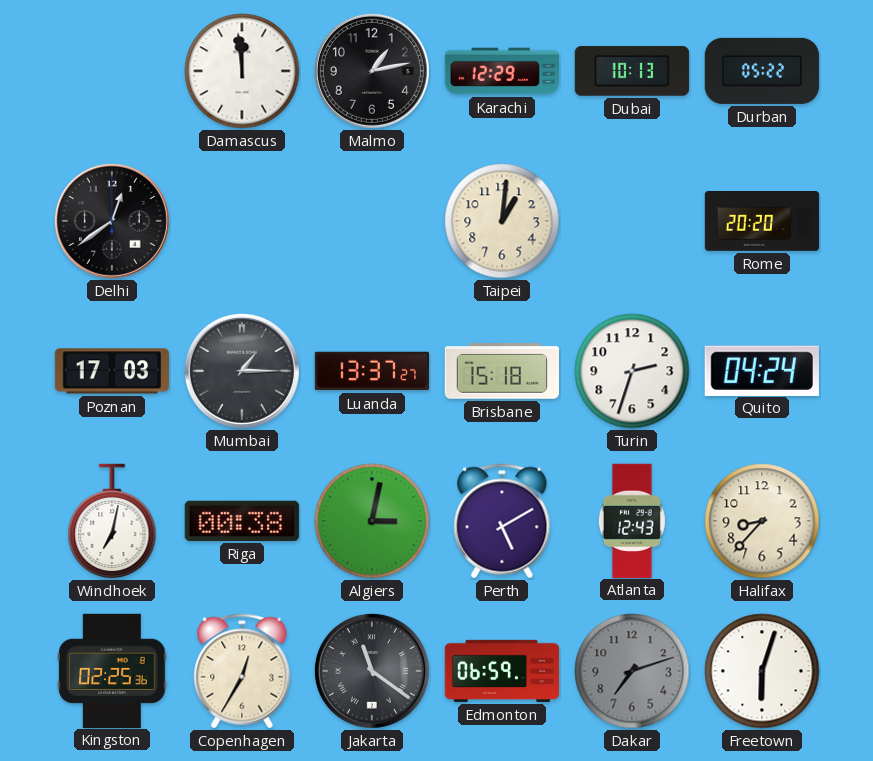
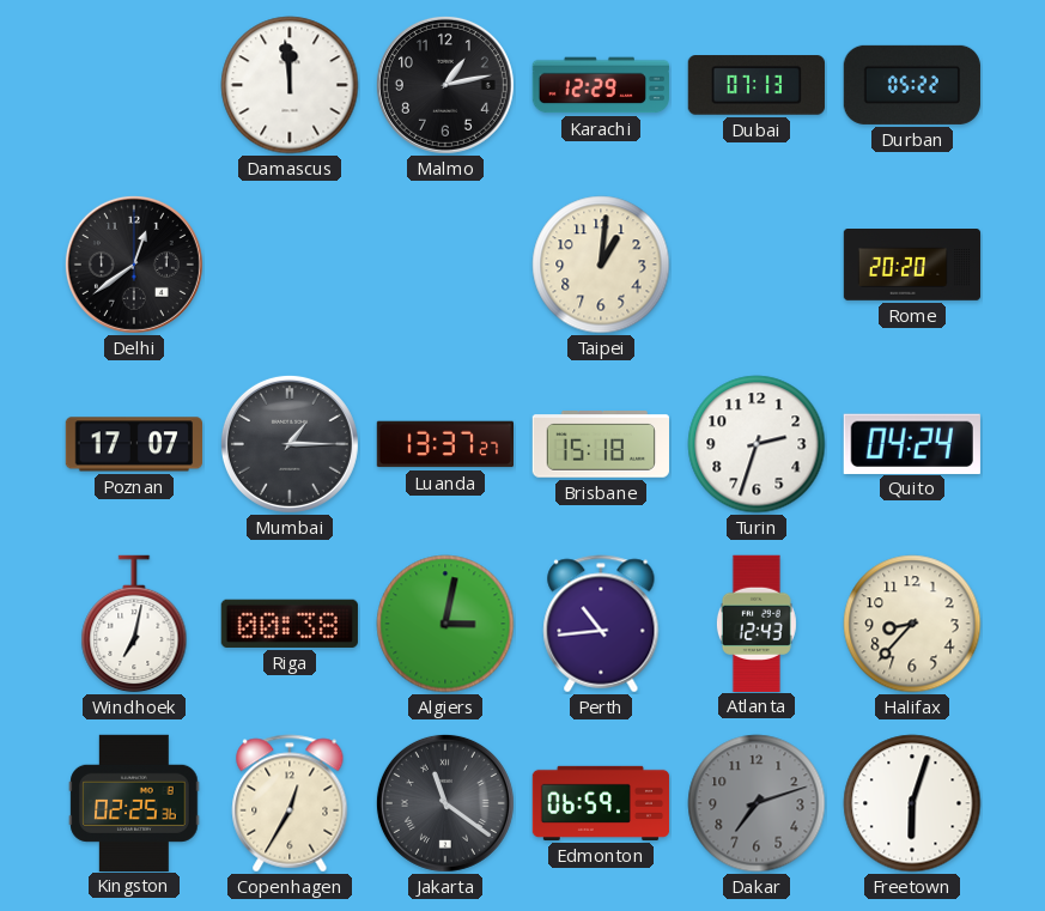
Dubai: 10:13 -> 07:13
Poznan: 17:03 -> 17:07
Perth: 5:10 -> 10:44
